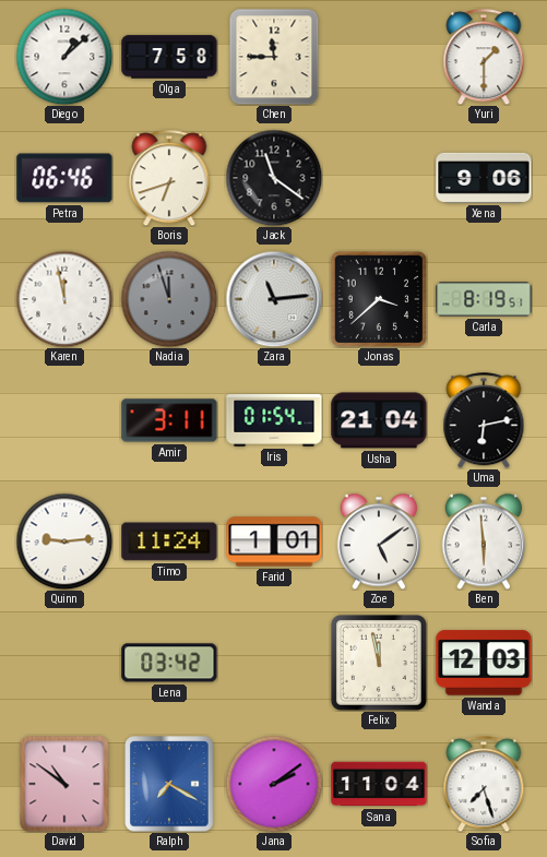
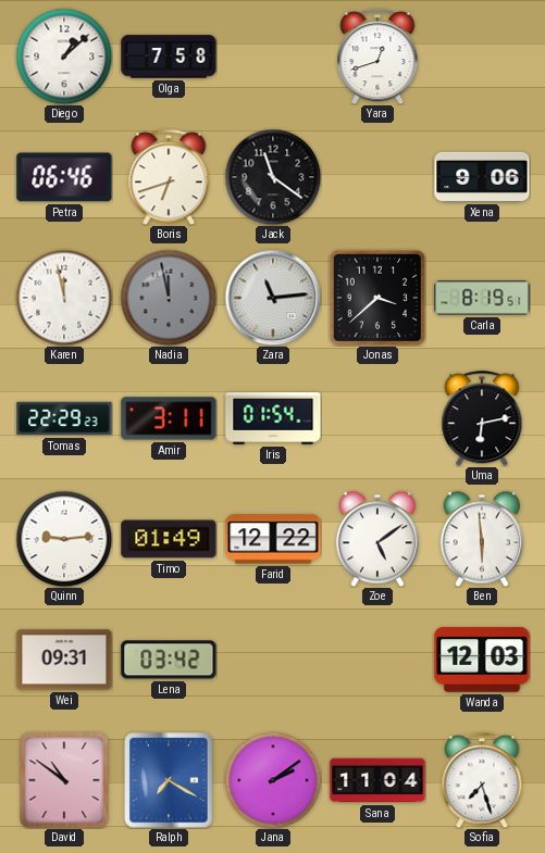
Chen: 11:45 -> none
Yara: none -> 12:42
Yuri: 1:30 -> none
Nadia: 11:57 -> 11:58
Tomas: none -> 22:29
Usha: 21:04 -> none
Timo: 11:24 -> 01:49
Farid: 1:01 -> 12:22
Wei: none -> 09:31
Felix: 11:58 -> none
